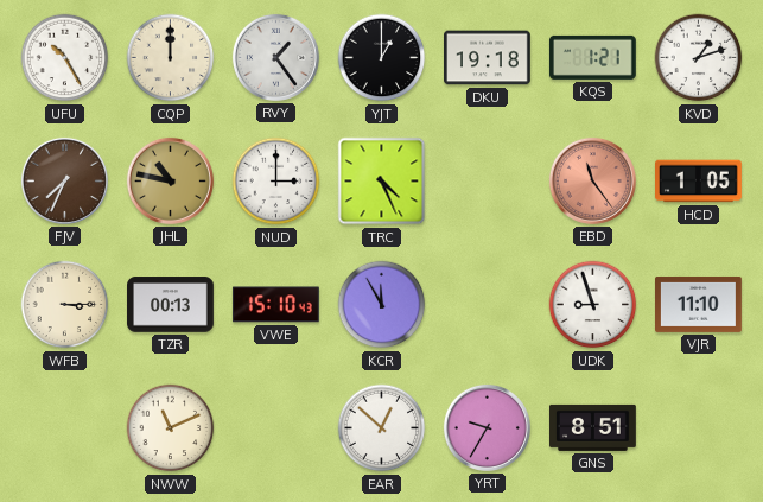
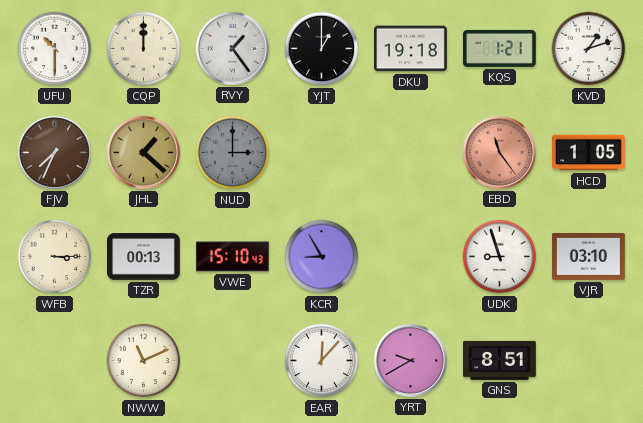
UFU: 10:25 -> 10:30
JHL: 10:47 -> 1:22
NUD dial: white -> grey
TRC: 4:26 -> none
KCR: 11:55 -> 8:55
VJR: 11:10 -> 03:10
EAR: 12:52 -> 12:07
YRT: 9:35 -> 9:40
